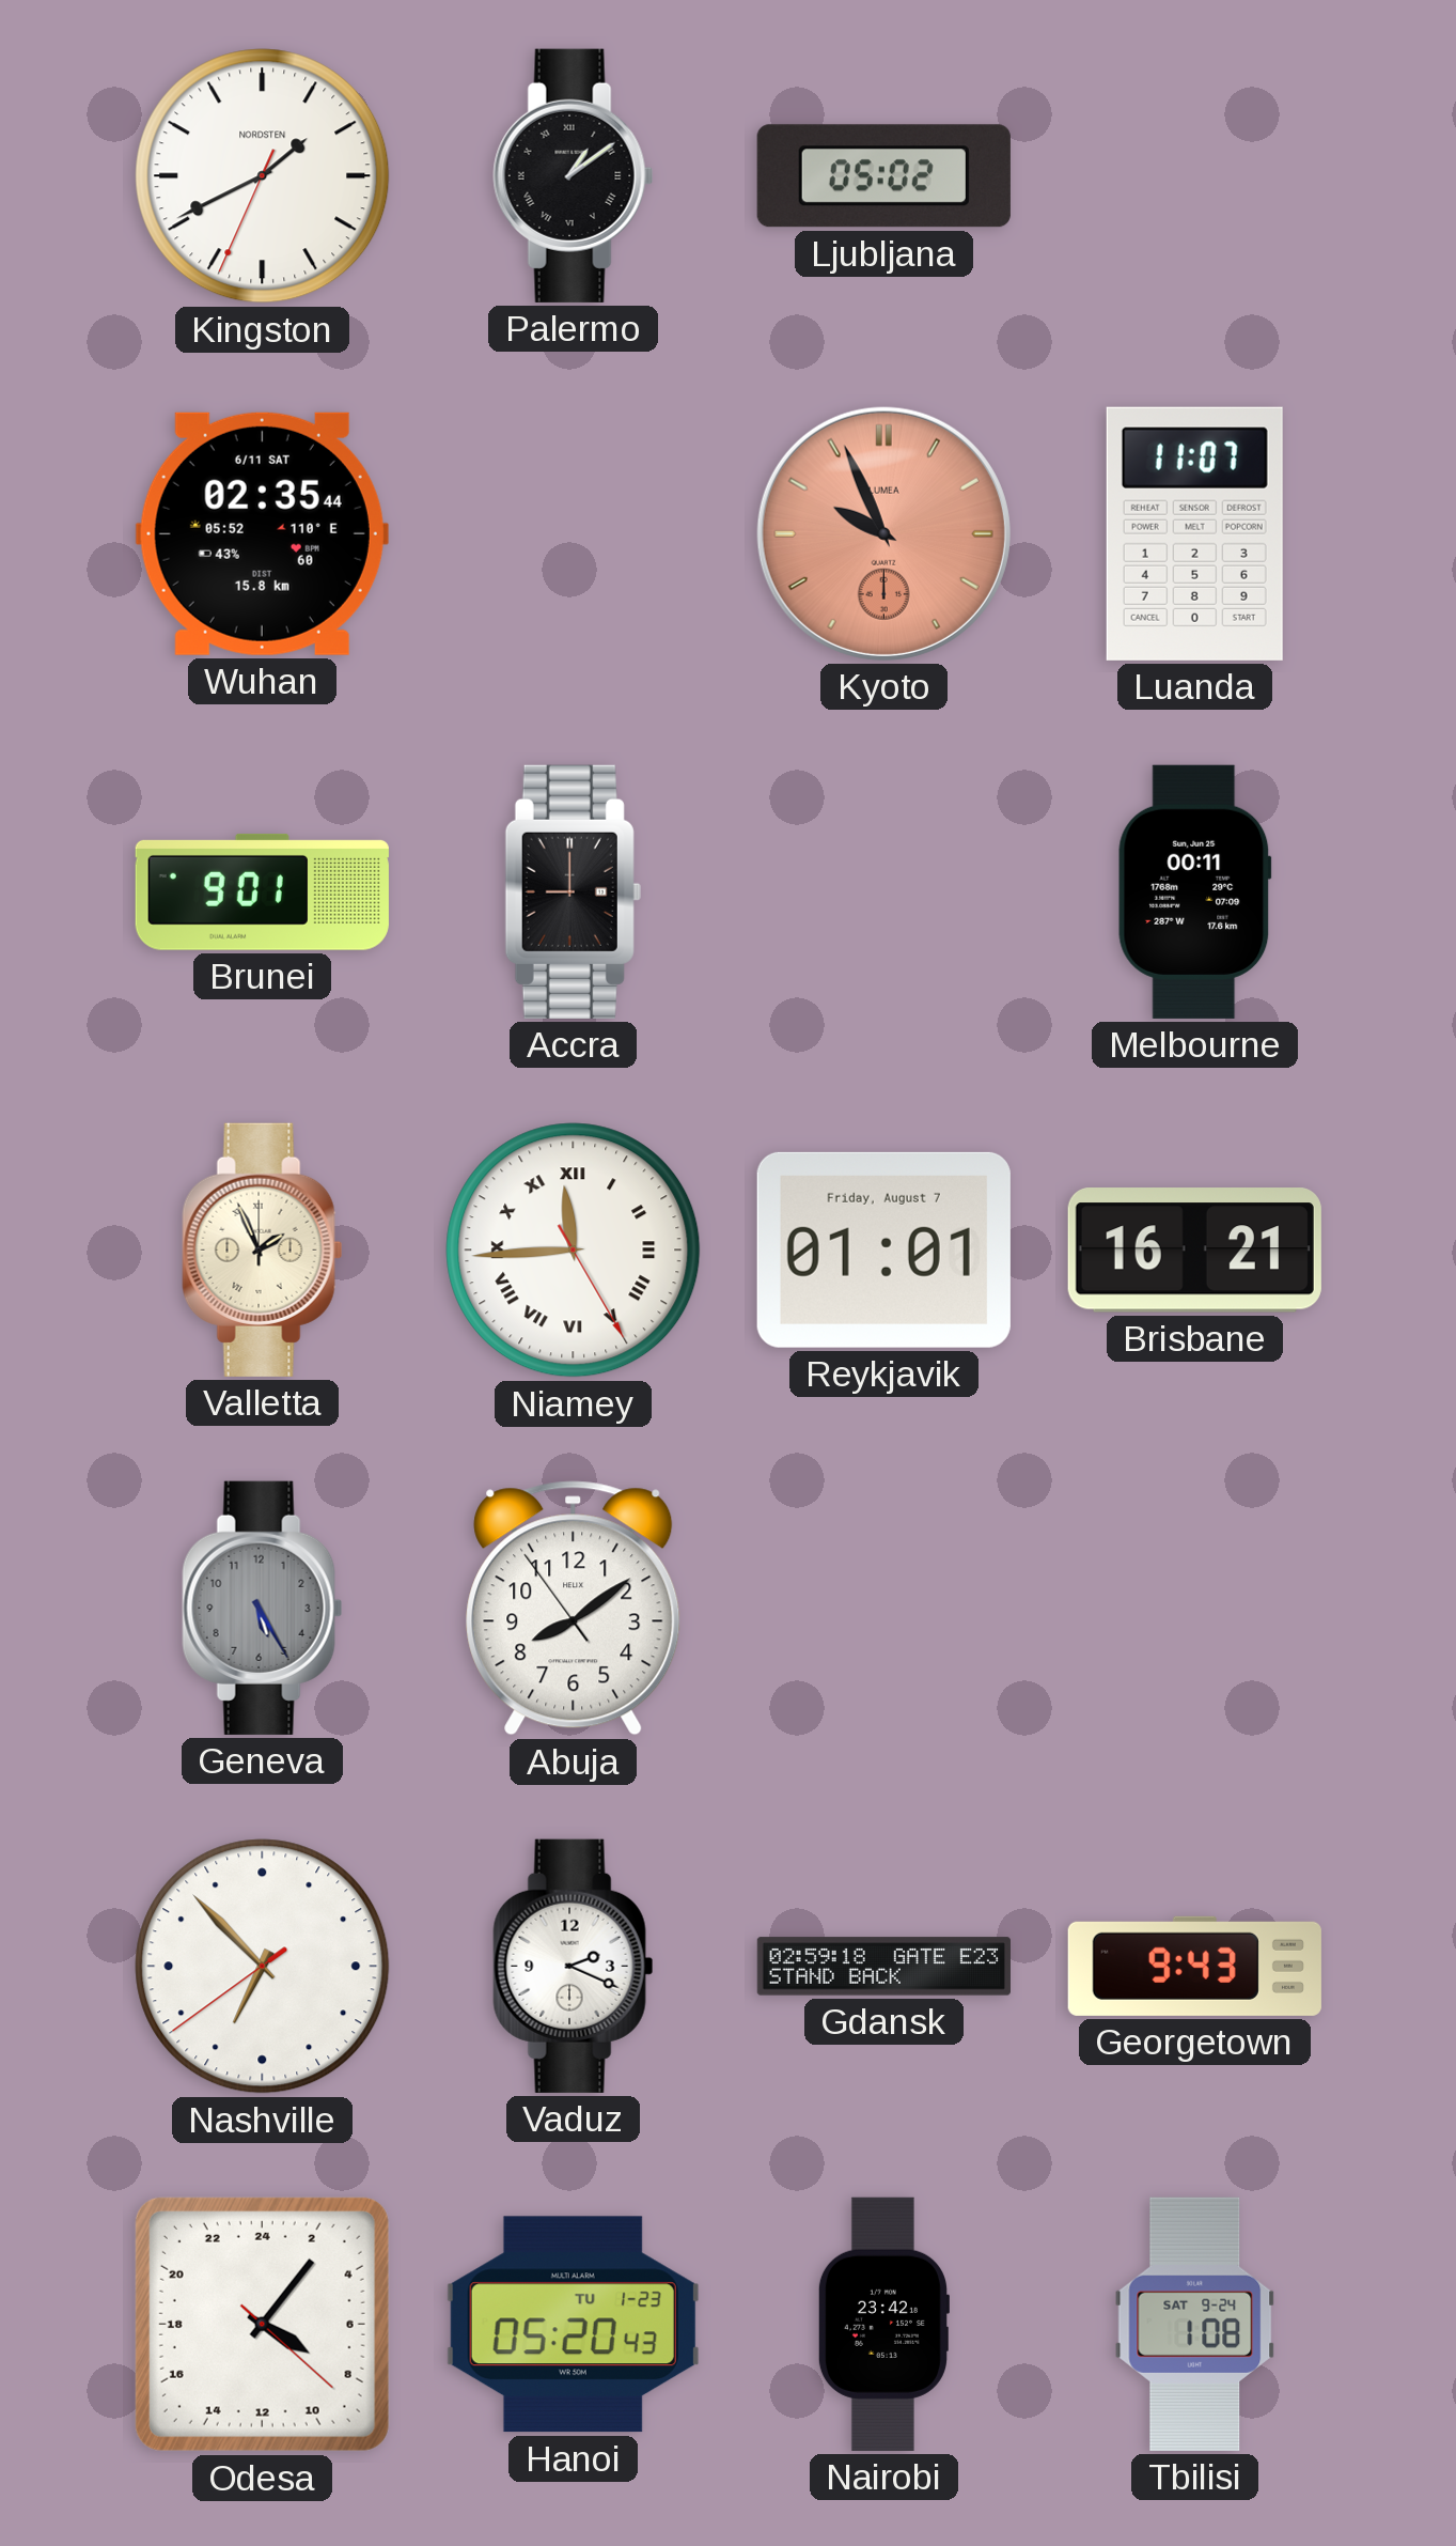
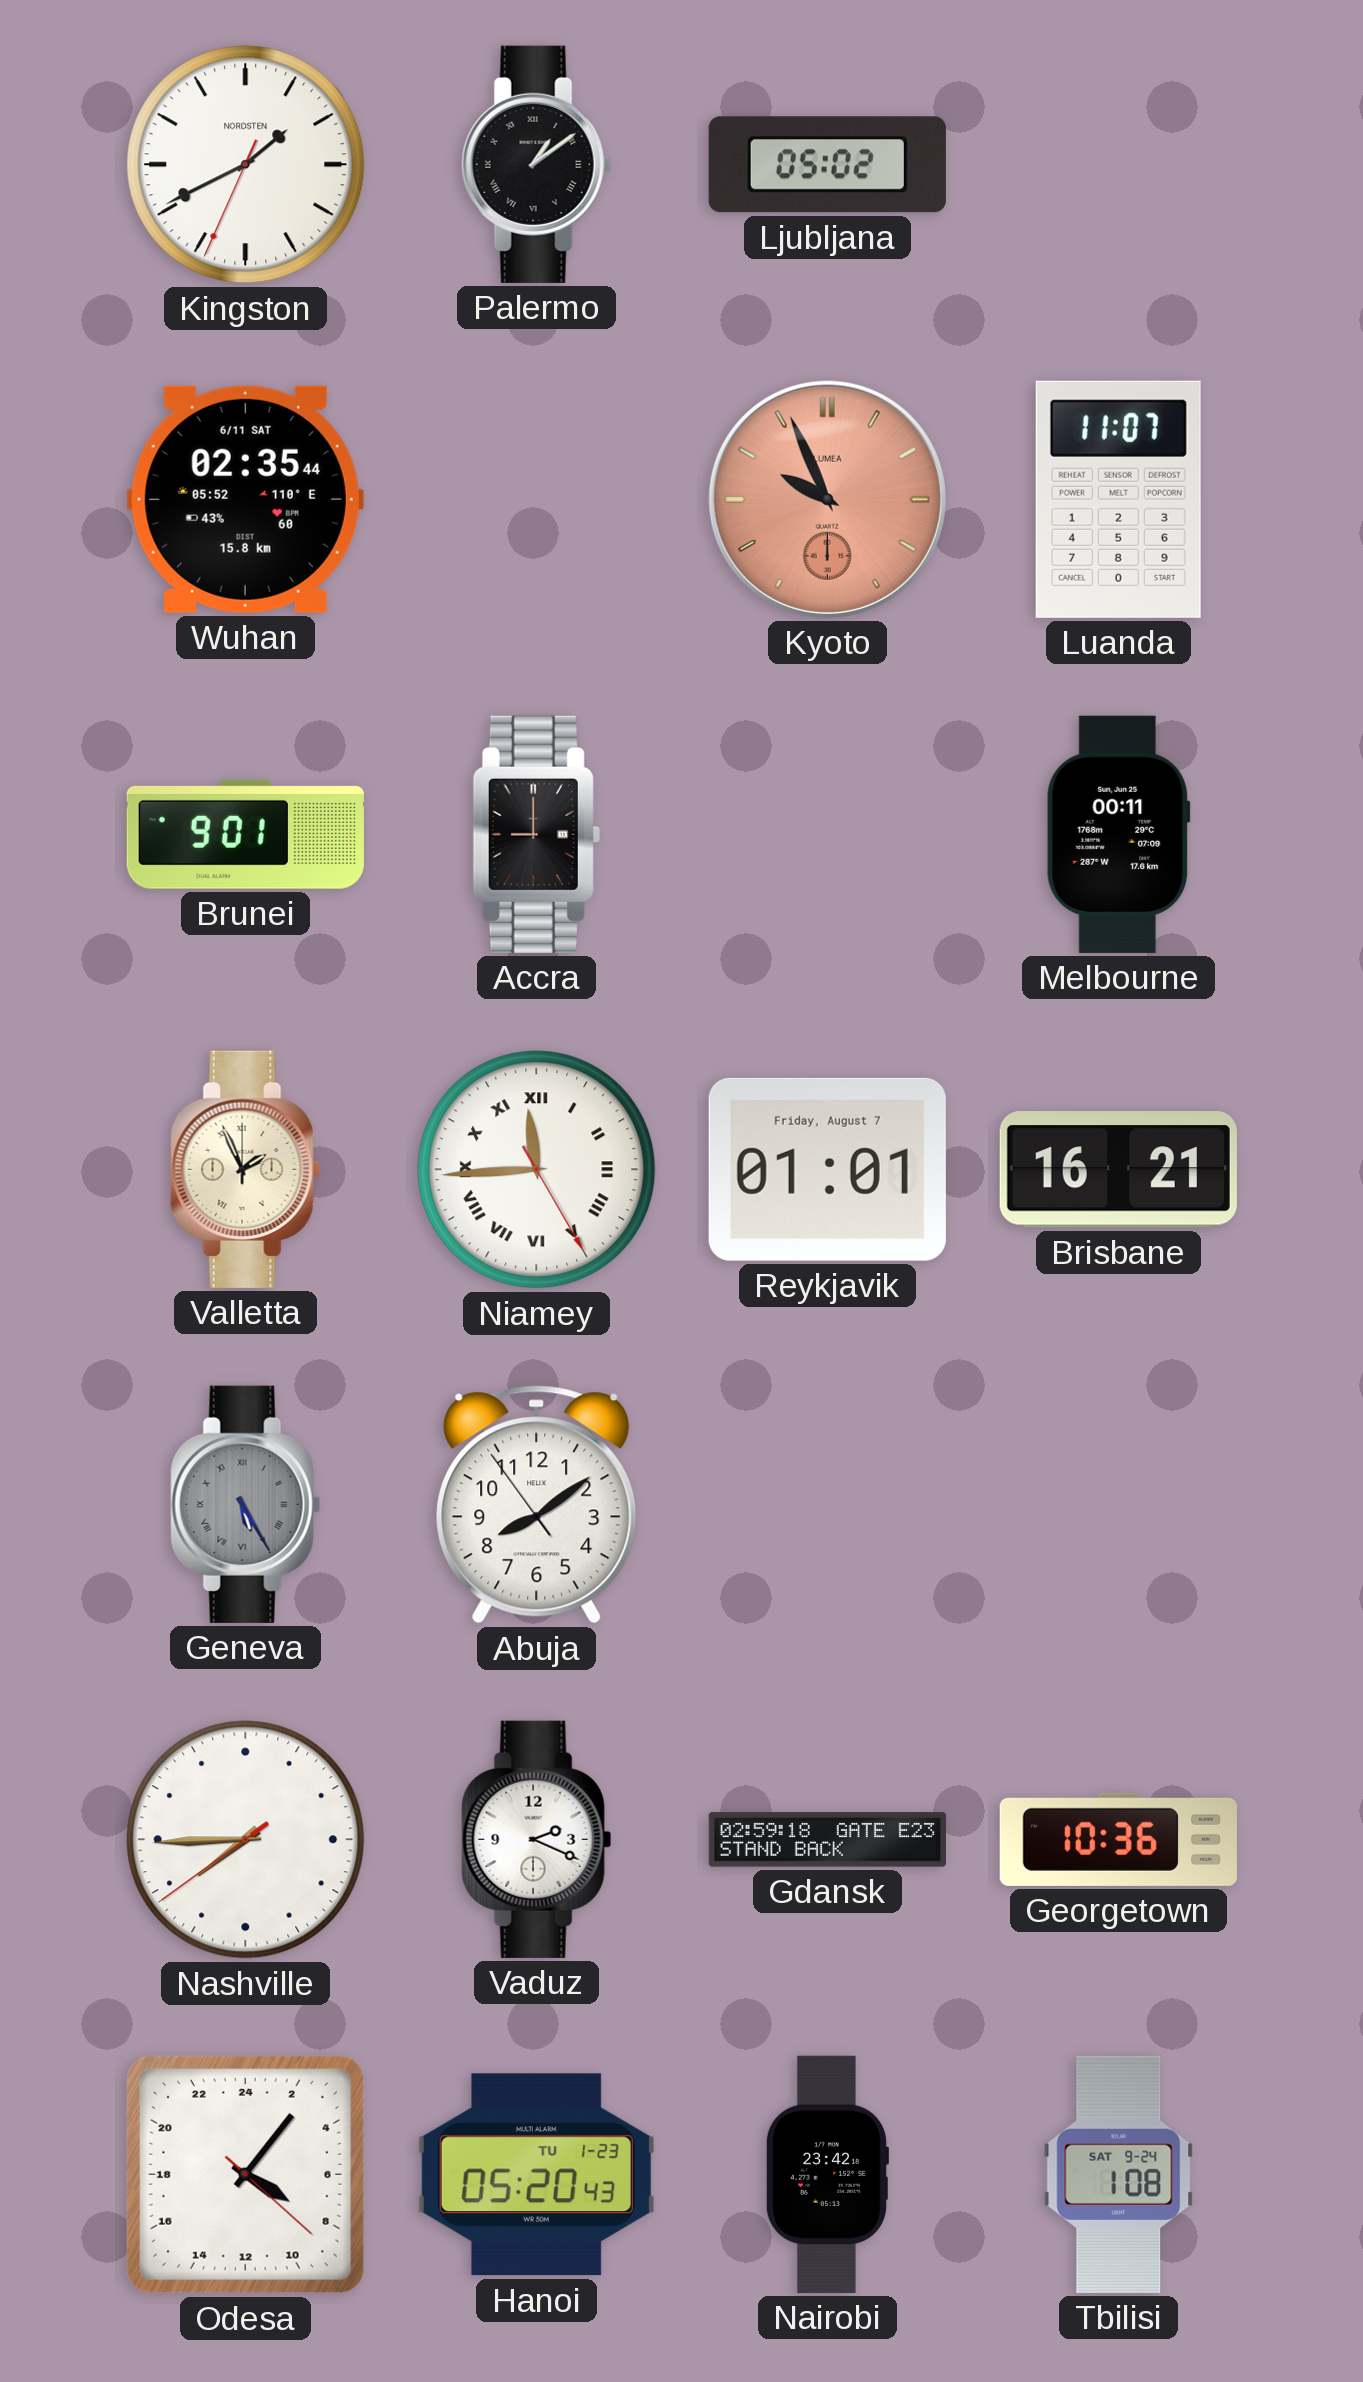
Geneva numerals: Arabic -> Roman
Nashville: 6:52 -> 7:44
Georgetown: 9:43 -> 10:36
